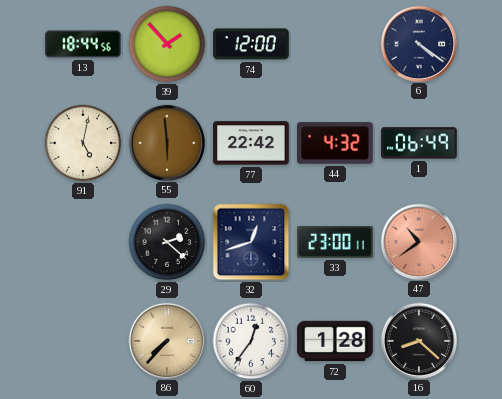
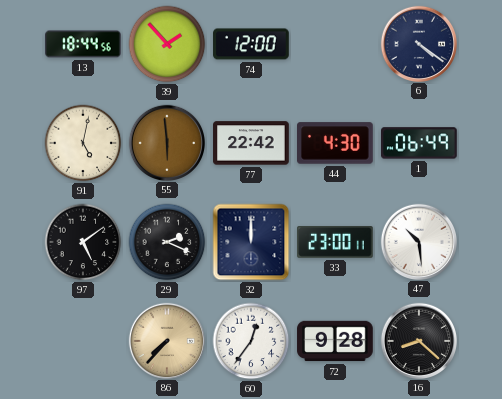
44: 4:32 -> 4:30
97: none -> 5:09
29: 2:22 -> 2:19
32: 12:42 -> 12:00
47: 10:39 -> 10:29
47 dial: salmon -> white
72: 1:28 -> 9:28
